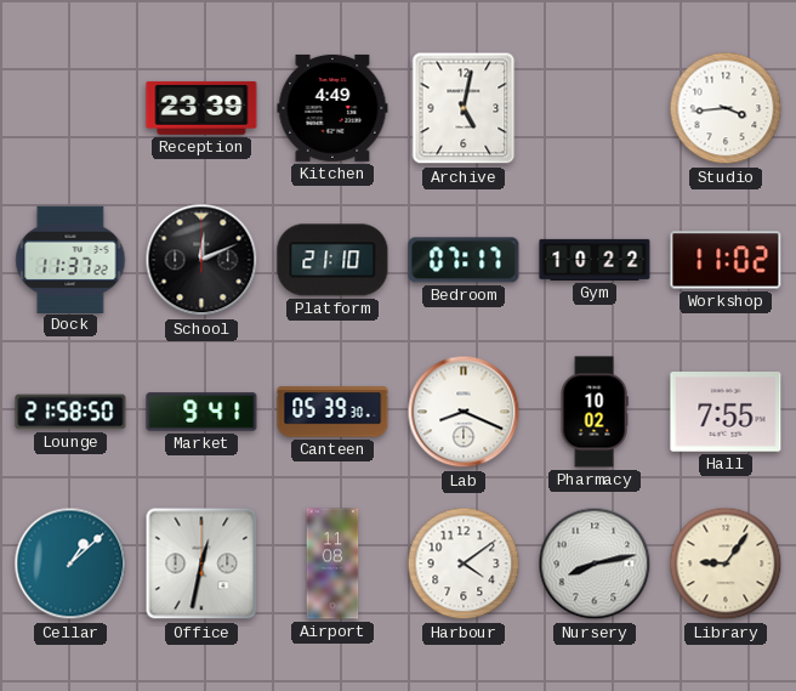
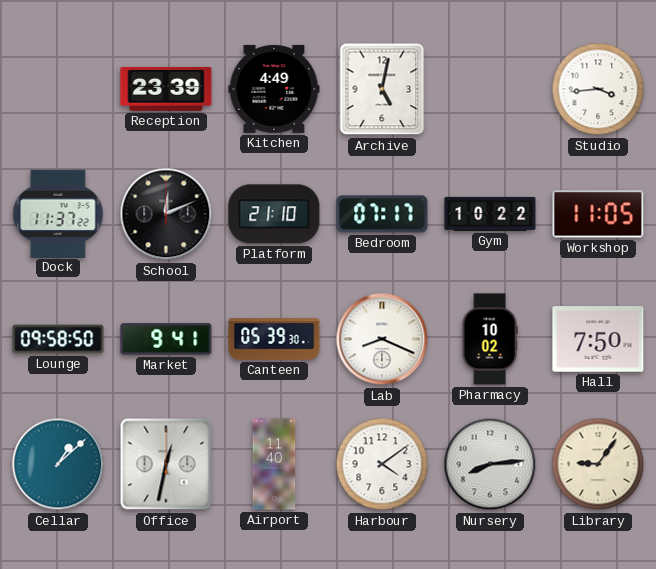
Workshop: 11:02 -> 11:05
Lounge: 21:58 -> 09:58
Hall: 7:55 -> 7:50
Airport: 11:08 -> 11:40
Nursery: 8:13 -> 8:14
